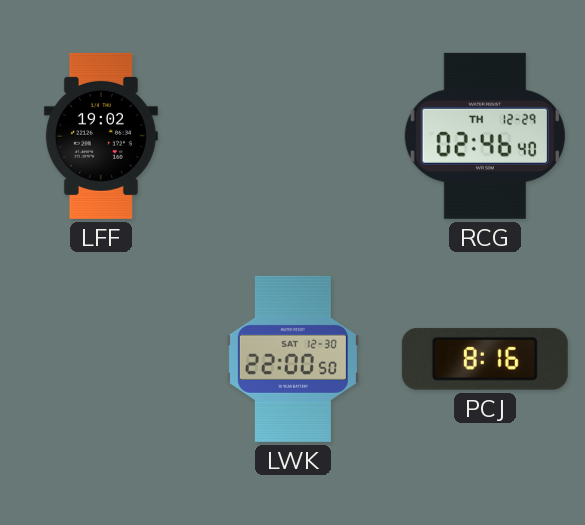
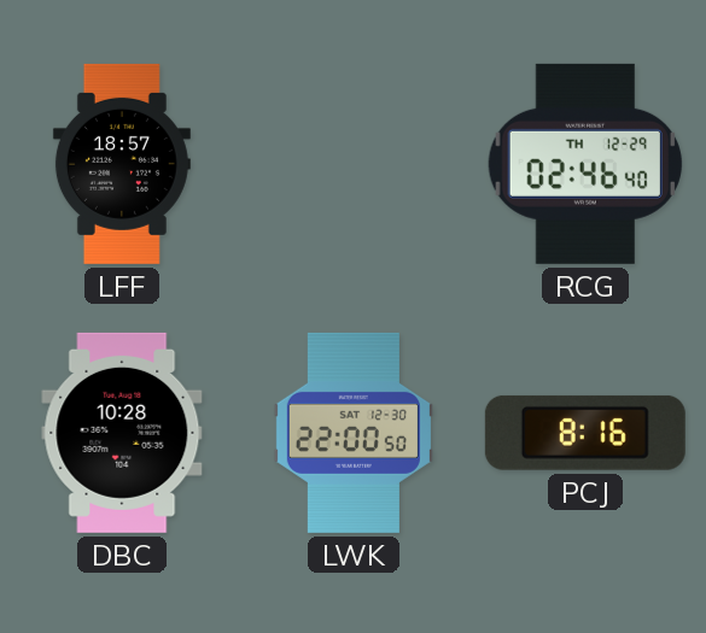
LFF: 19:02 -> 18:57
DBC: none -> 10:28
